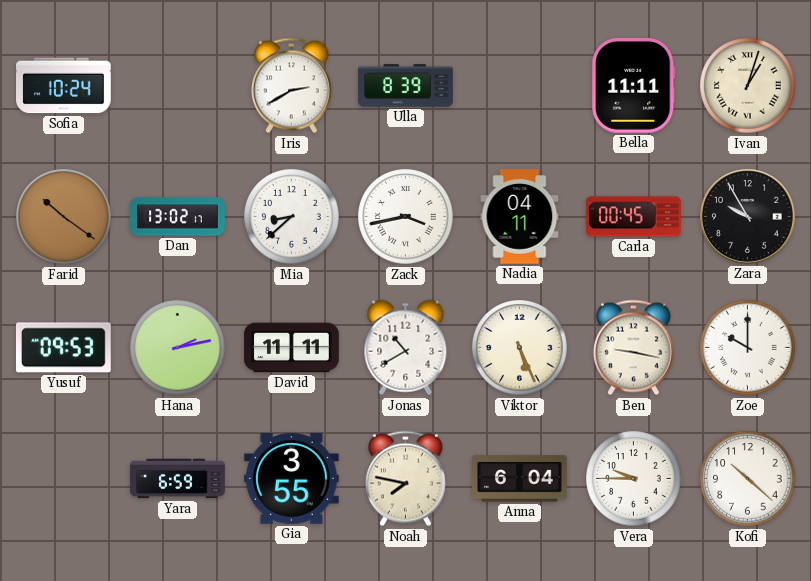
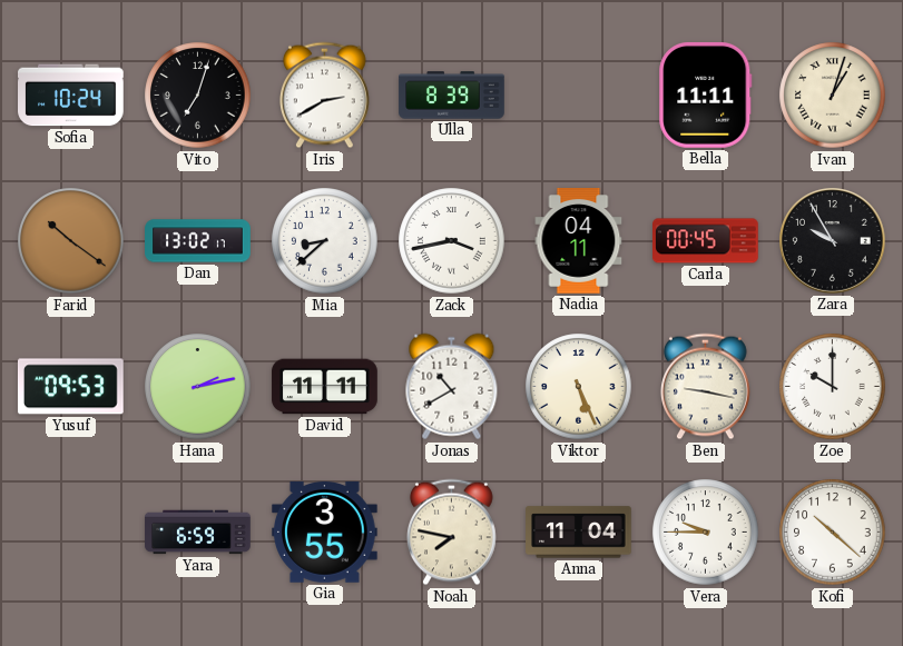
Vito: none -> 7:03
Anna: 6:04 -> 11:04
